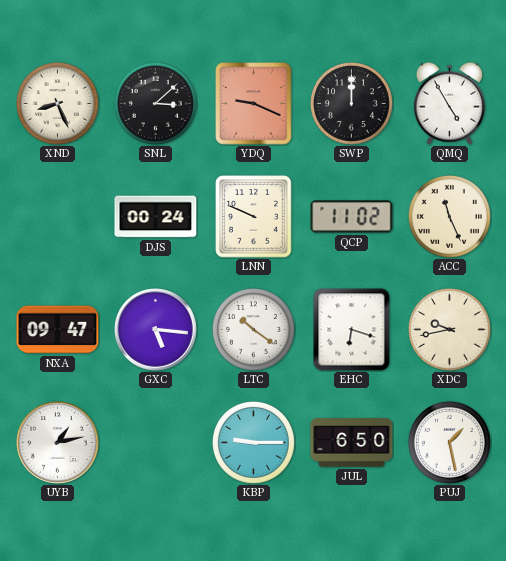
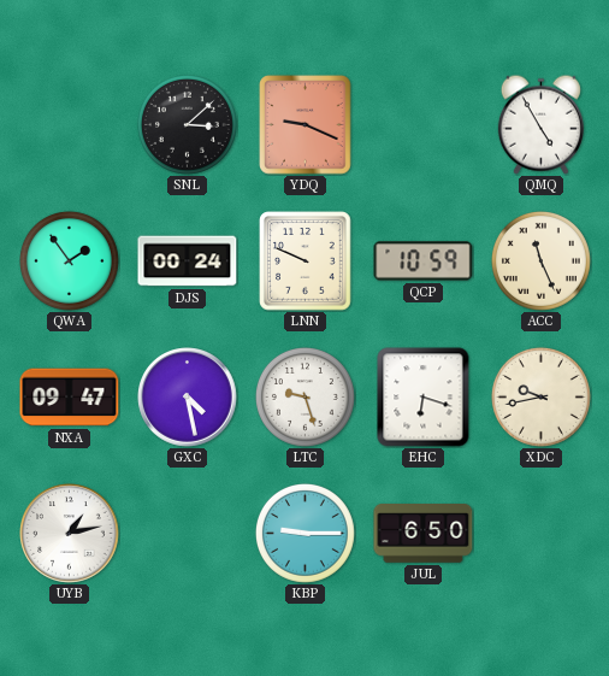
XND: 8:26 -> none
SWP: 12:00 -> none
QWA: none -> 1:54
QCP: 11:02 -> 10:59
GXC: 5:16 -> 4:28
LTC: 10:21 -> 9:27
PUJ: 1:28 -> none
